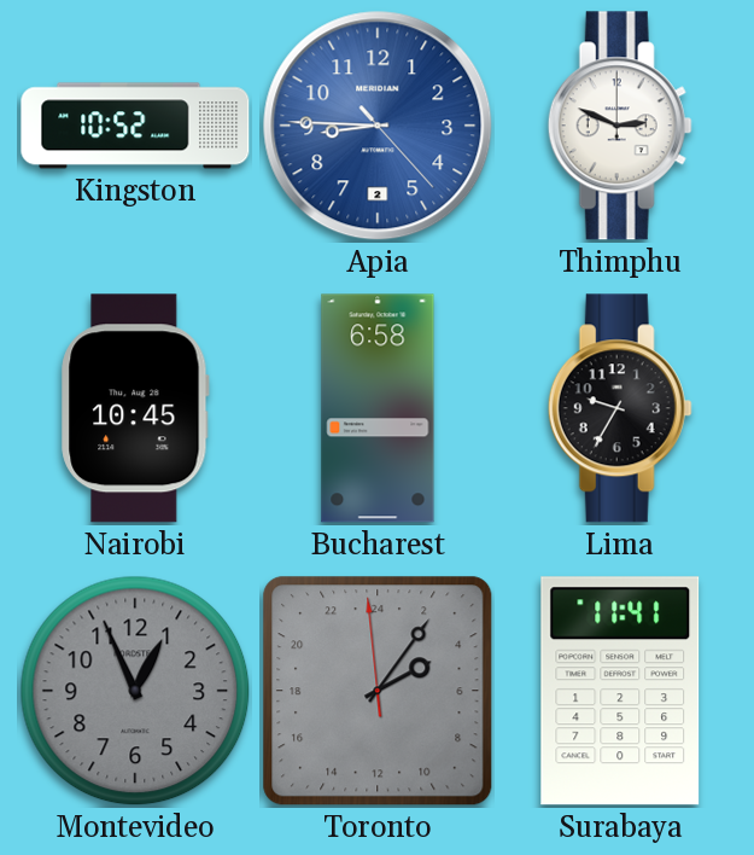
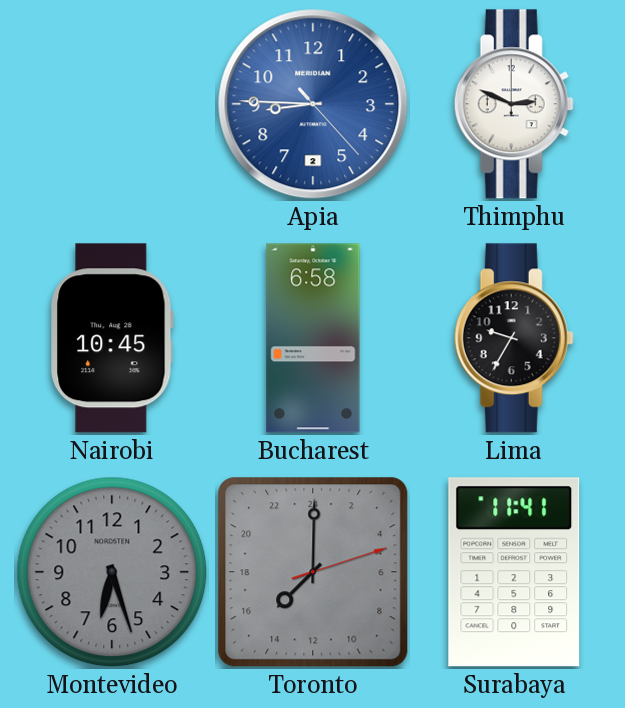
Kingston: 10:52 -> none
Montevideo: 12:56 -> 6:27
Toronto: 4:05 -> 15:00
